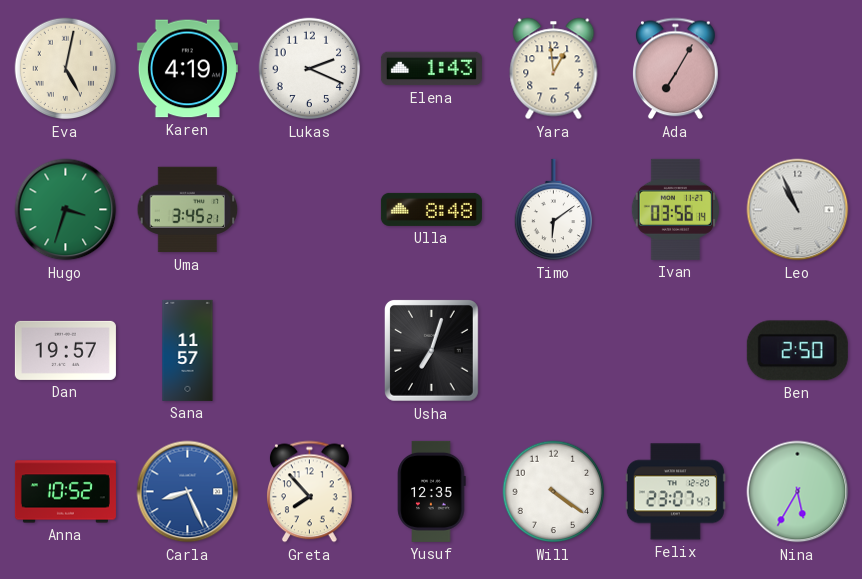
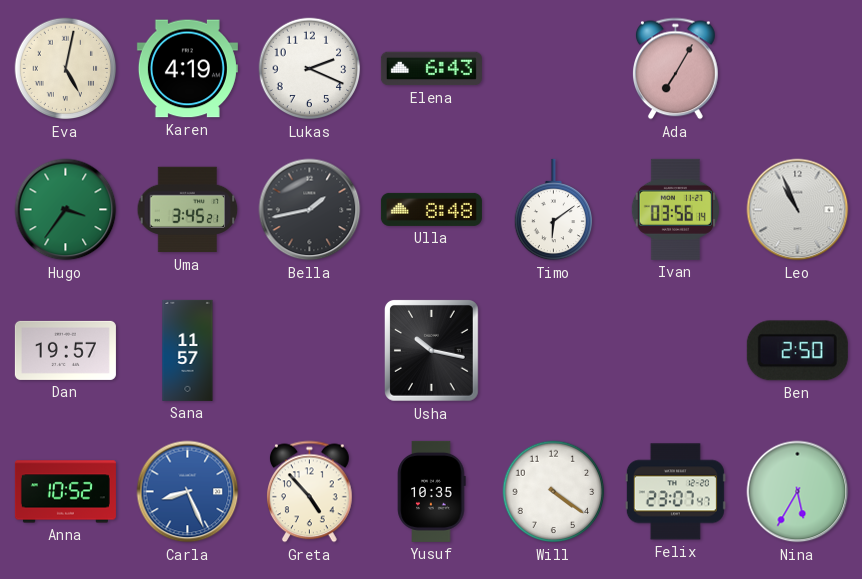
Elena: 1:43 -> 6:43
Yara: 12:59 -> none
Hugo: 3:33 -> 3:36
Bella: none -> 1:43
Usha: 7:03 -> 10:17
Greta: 7:53 -> 4:53
Yusuf: 12:35 -> 10:35
